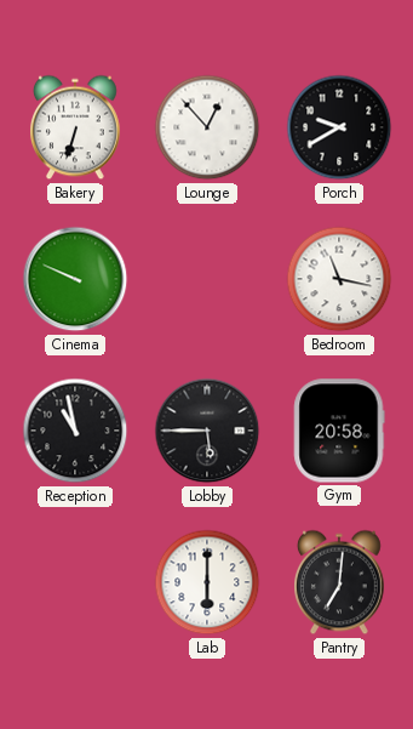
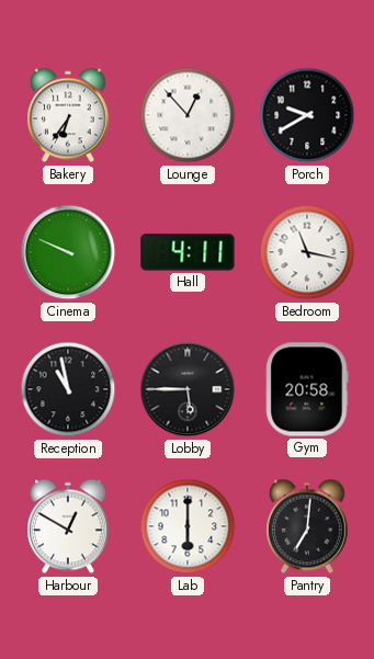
Bakery: 6:33 -> 6:36
Hall: none -> 4:11
Harbour: none -> 12:50
